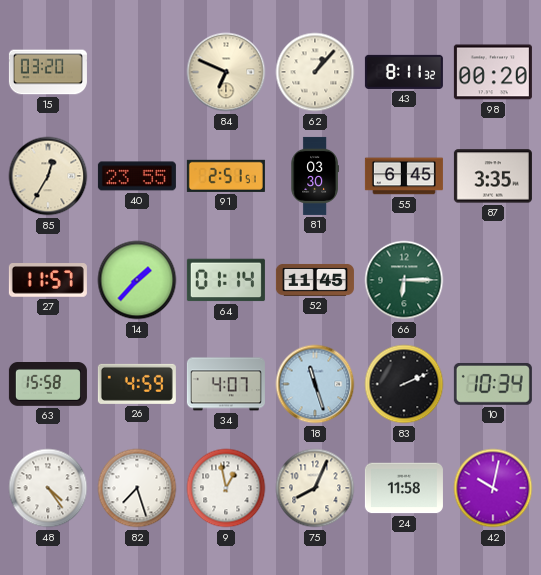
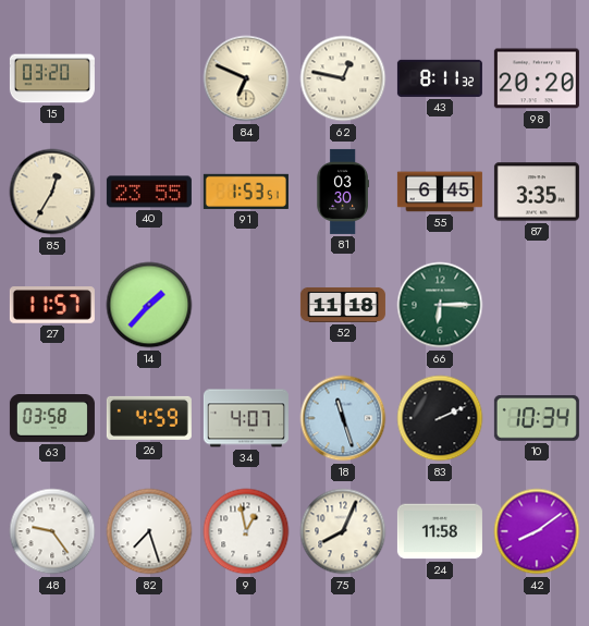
62: 1:07 -> 12:47
98: 00:20 -> 20:20
91: 2:51 -> 1:53
64: 01:14 -> none
52: 11:45 -> 11:18
63: 15:58 -> 03:58
48: 4:24 -> 9:24
42: 10:02 -> 8:09
